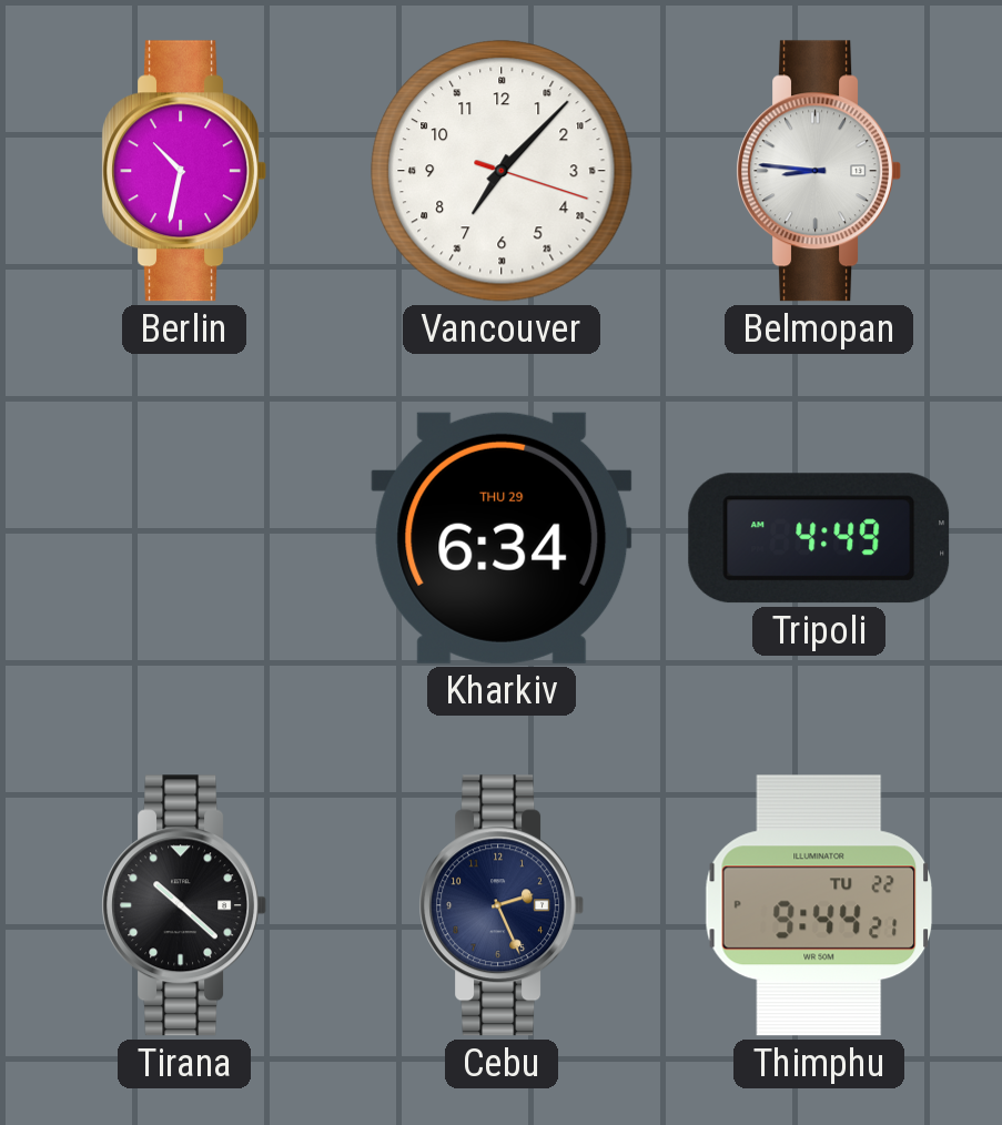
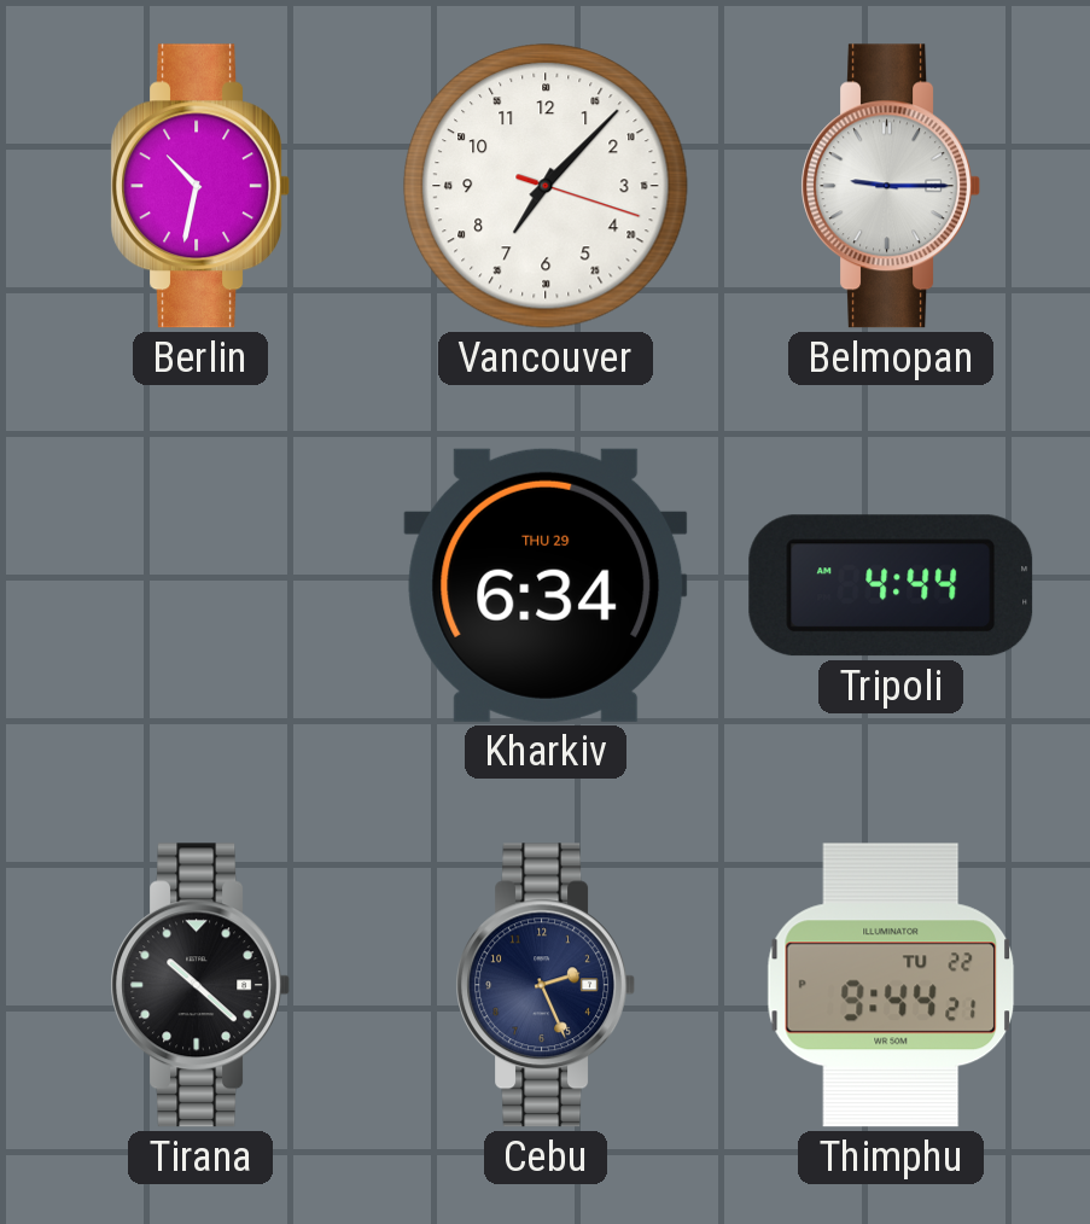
Belmopan: 8:46 -> 9:15
Tripoli: 4:49 -> 4:44
